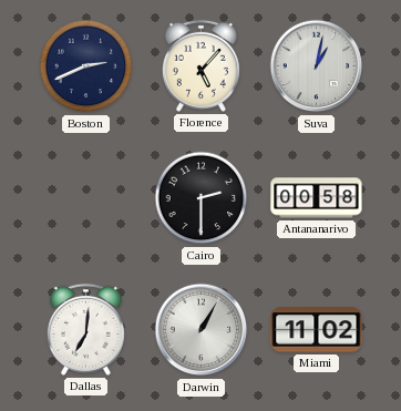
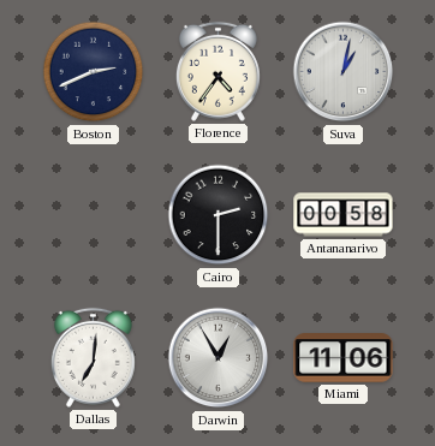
Florence: 5:07 -> 4:36
Darwin: 1:05 -> 12:55
Miami: 11:02 -> 11:06
